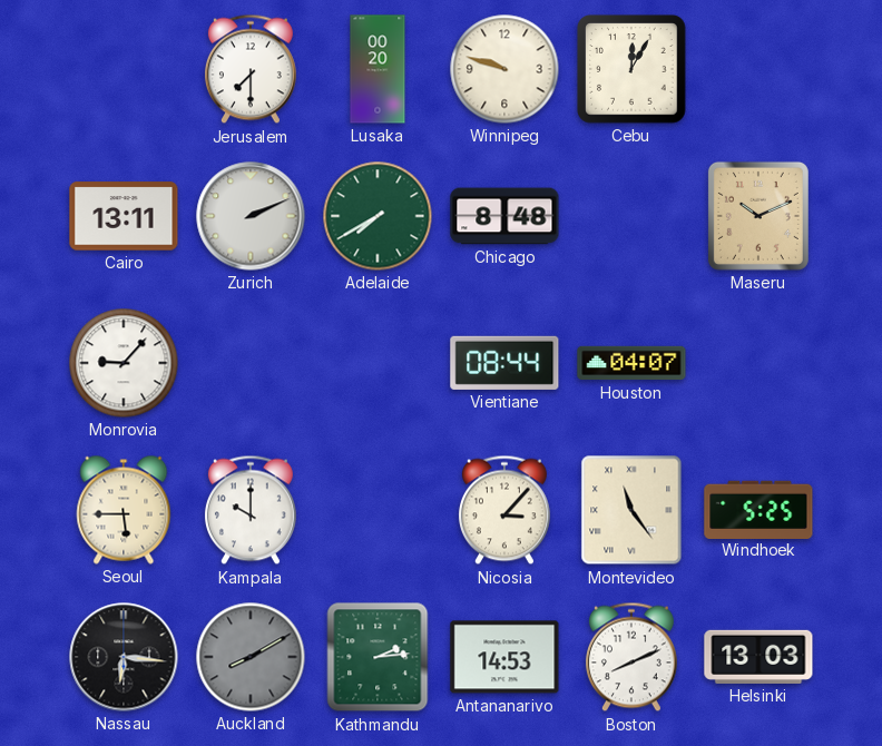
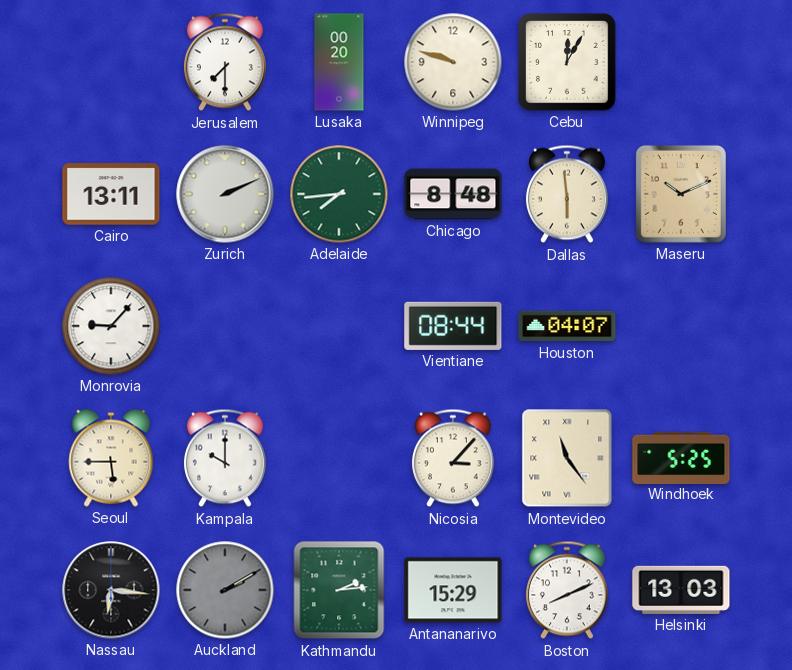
Adelaide: 7:40 -> 7:44
Dallas: none -> 5:59
Auckland: 8:10 -> 2:10
Antananarivo: 14:53 -> 15:29
